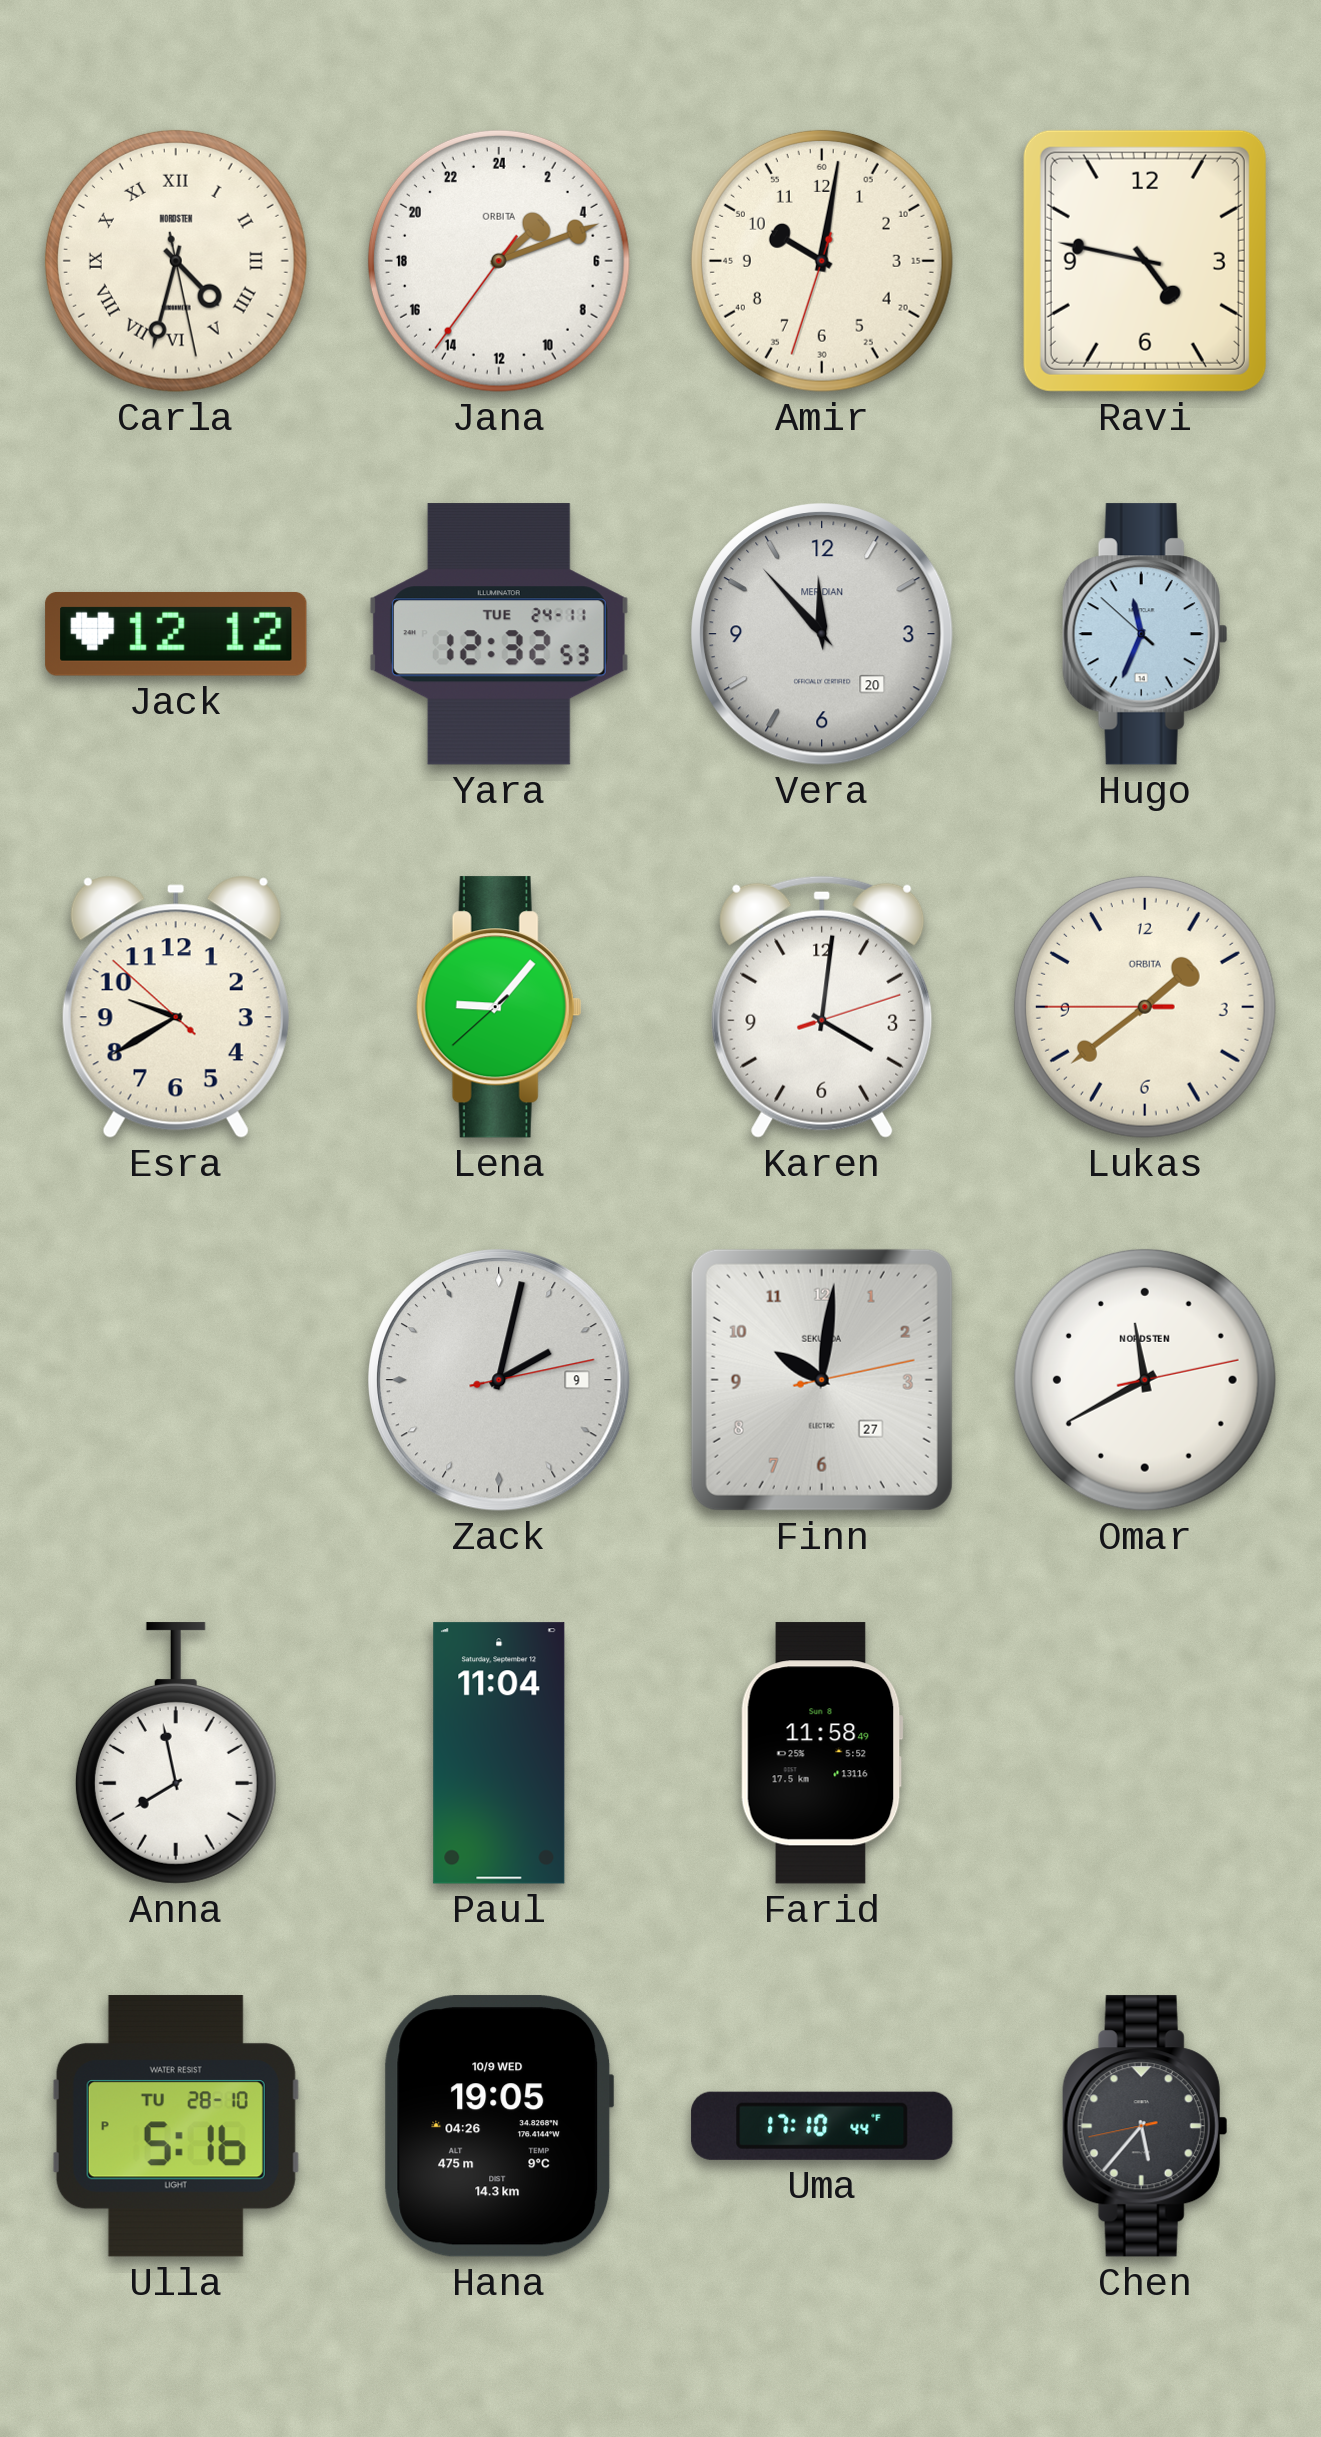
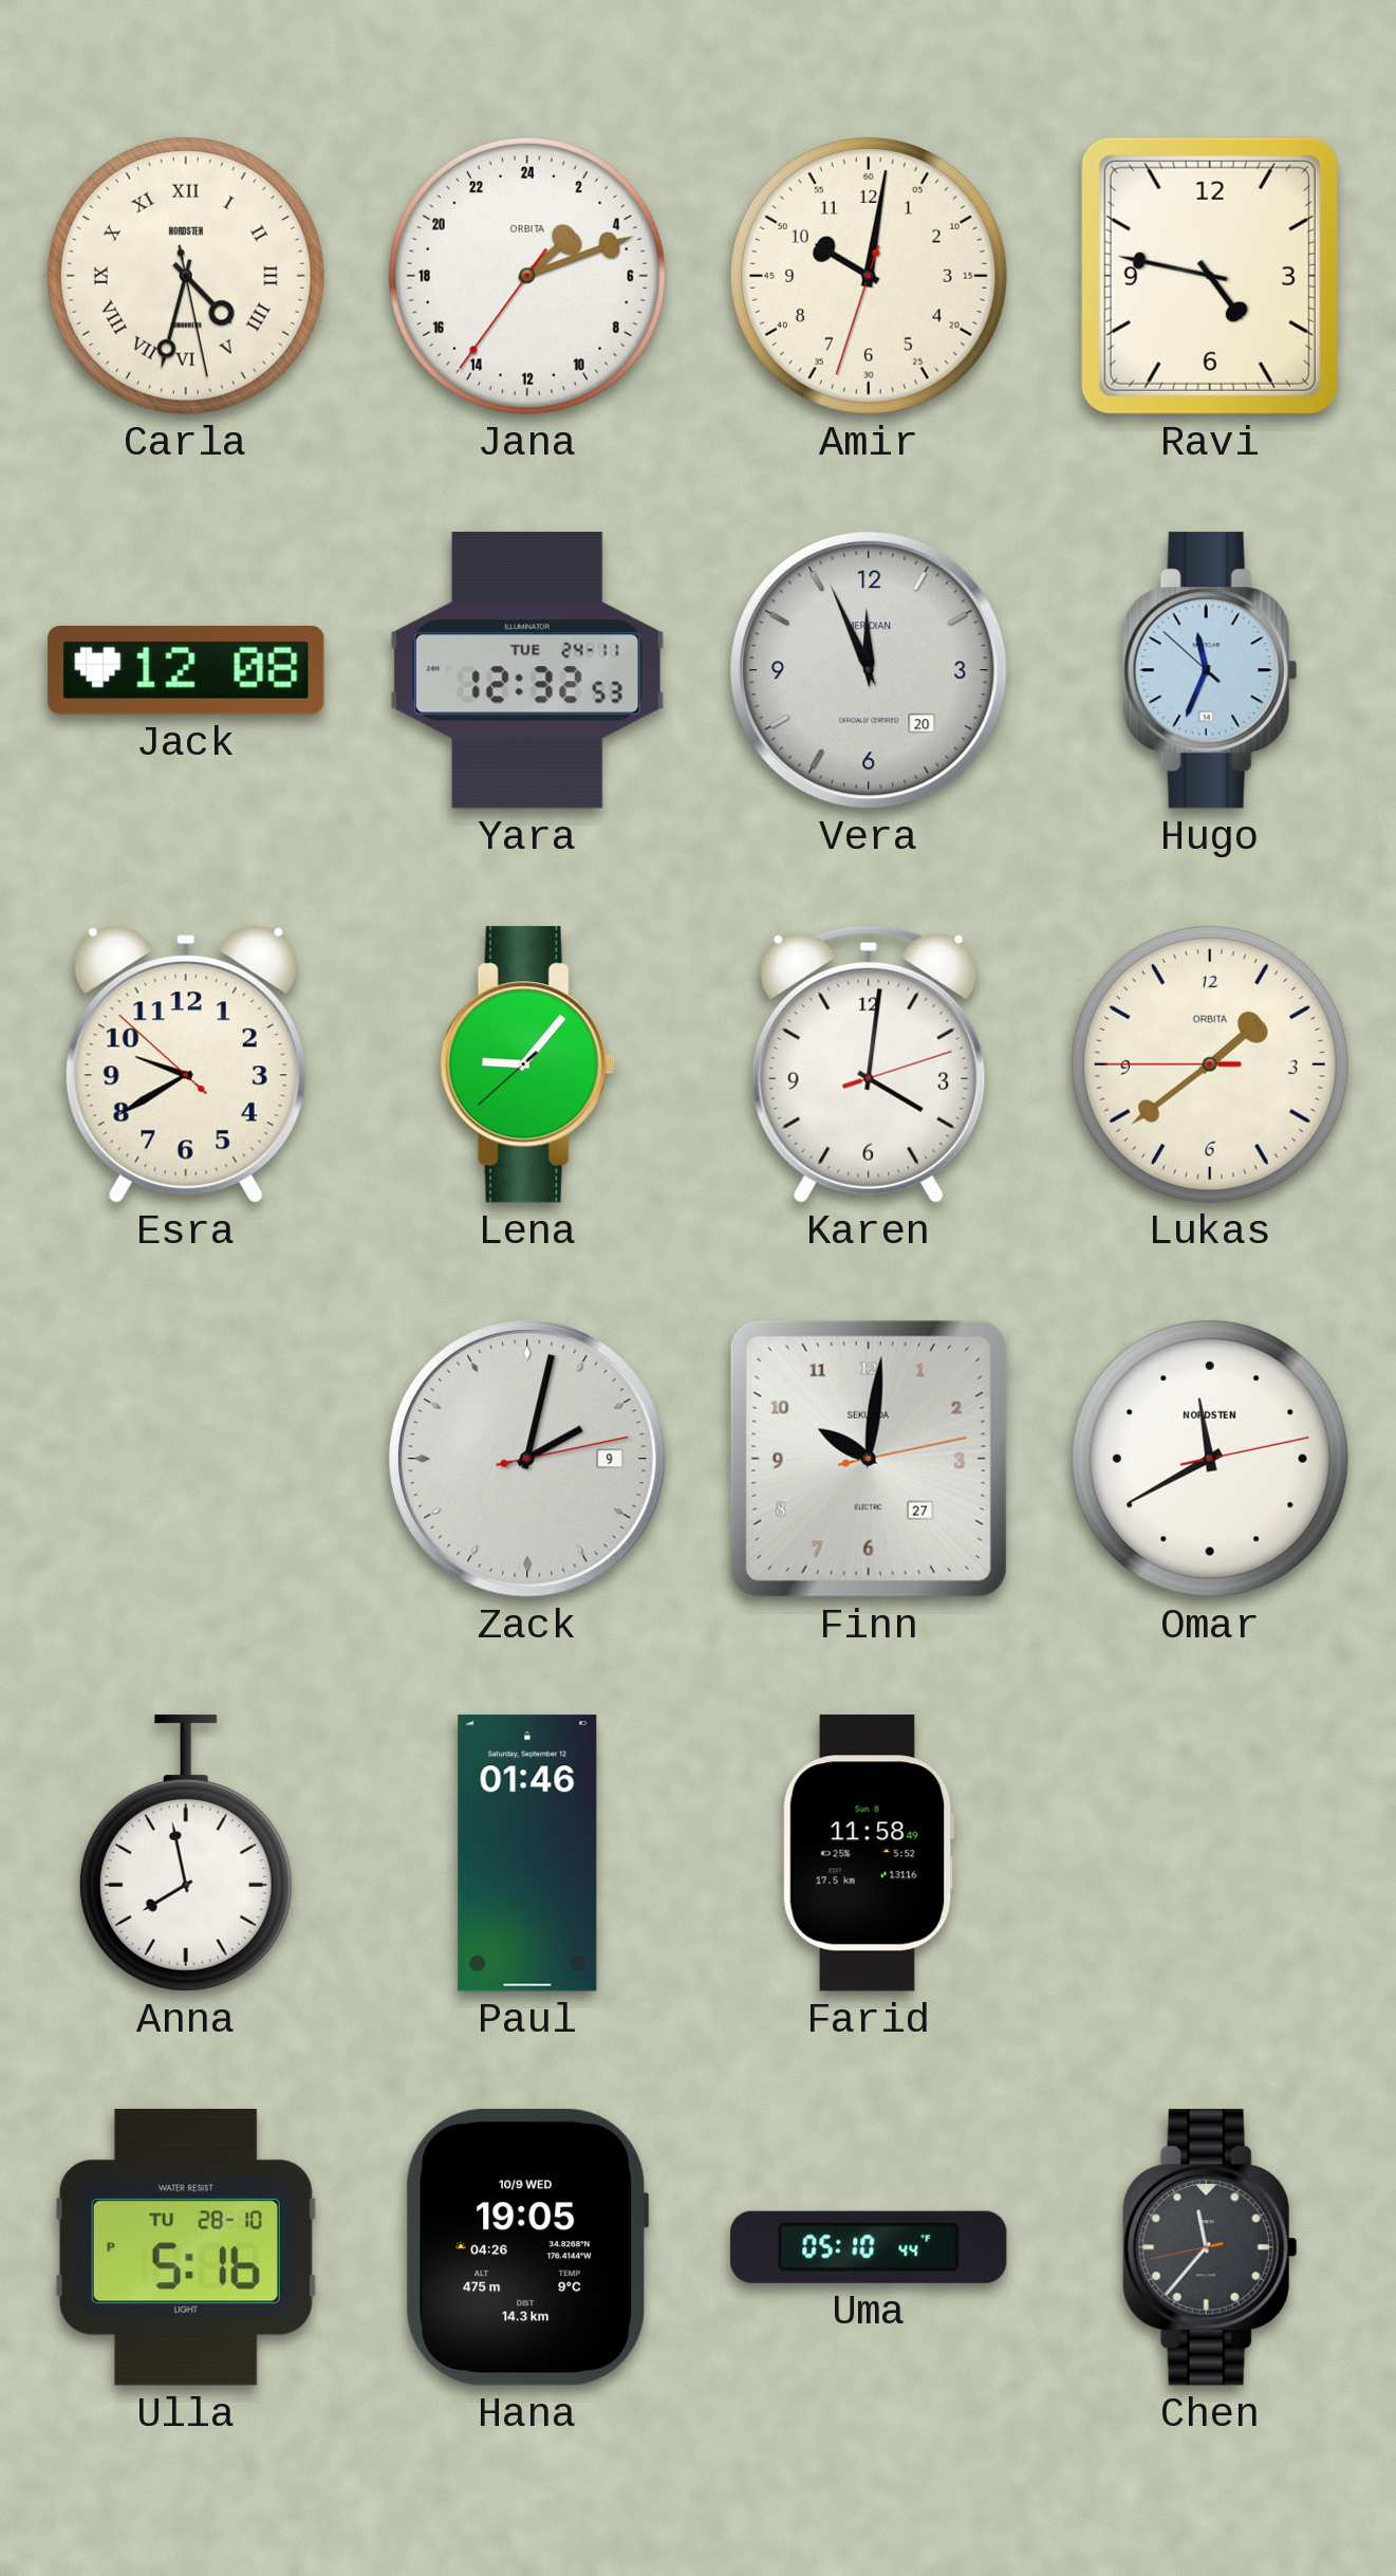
Jack: 12:12 -> 12:08
Vera: 11:53 -> 11:56
Paul: 11:04 -> 01:46
Uma: 17:10 -> 05:10
Chen: 5:36 -> 11:36
